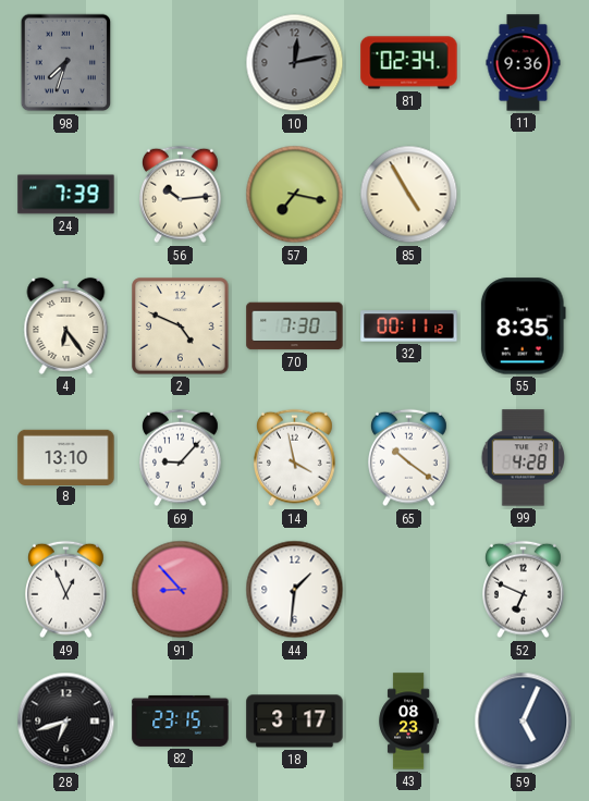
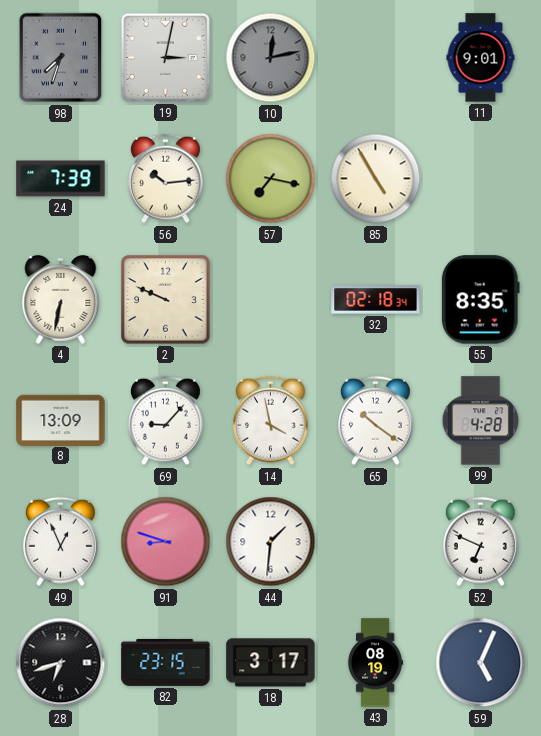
19: none -> 3:02
81: 02:34 -> none
11: 9:36 -> 9:01
4: 6:24 -> 6:32
2: 4:49 -> 9:49
70: 7:30 -> none
32: 00:11 -> 02:18
8: 13:10 -> 13:09
91: 8:53 -> 8:48
43: 08:23 -> 08:19
